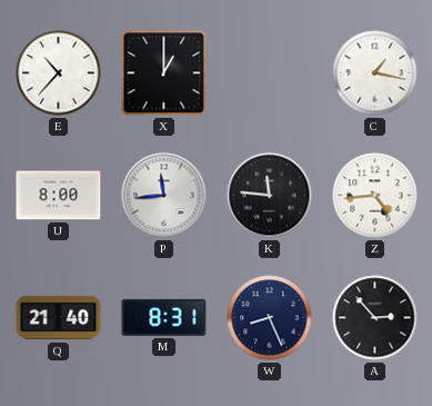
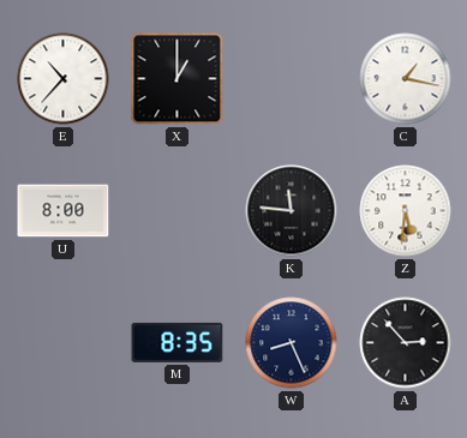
P: 11:44 -> none
Z: 4:44 -> 5:31
Q: 21:40 -> none
M: 8:31 -> 8:35
